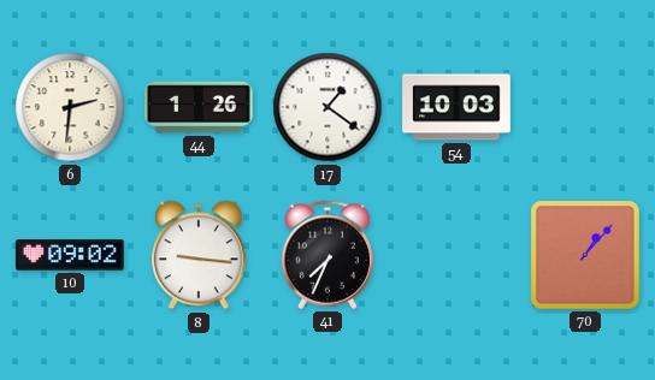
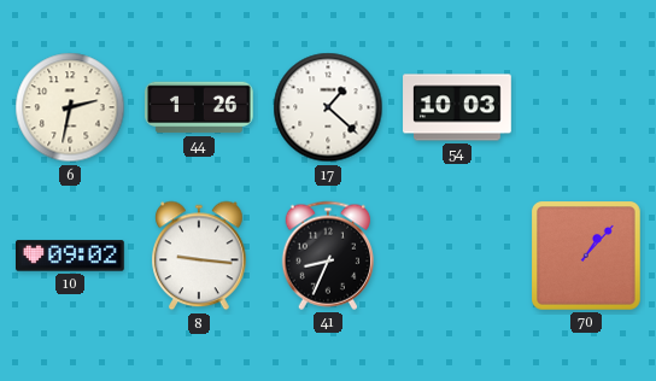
6: 2:31 -> 2:32
17: 1:21 -> 1:22
41: 7:34 -> 8:34
